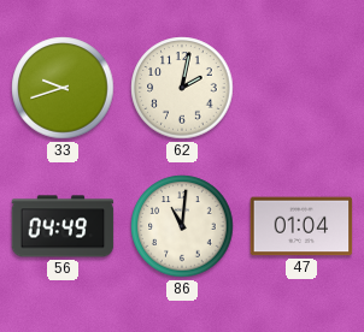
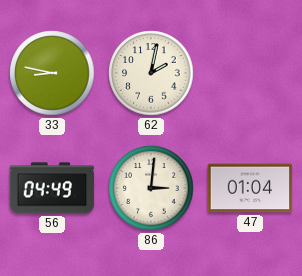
33: 9:42 -> 8:47
86: 11:01 -> 3:01
